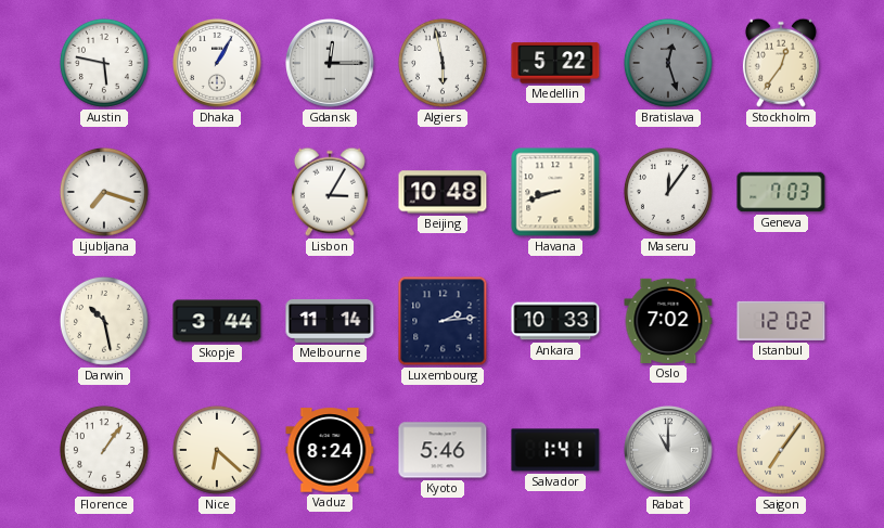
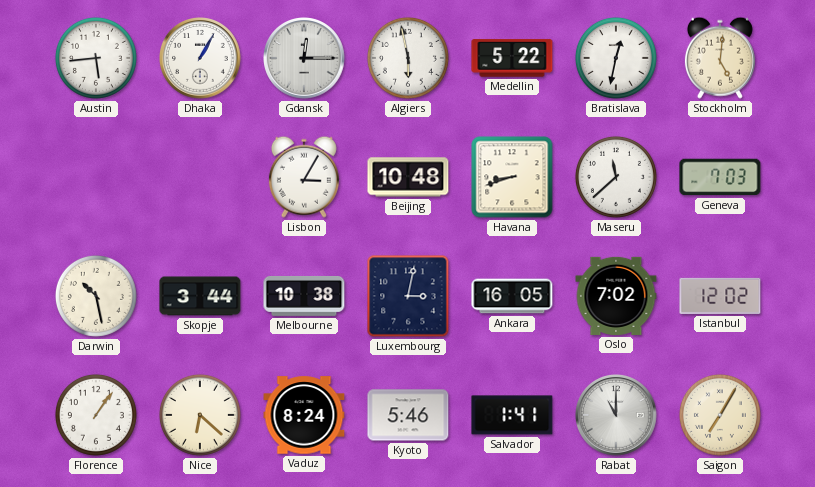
Austin: 5:47 -> 5:44
Bratislava: 12:27 -> 12:32
Bratislava dial: grey -> white
Stockholm: 12:36 -> 5:01
Ljubljana: 7:18 -> none
Maseru: 12:06 -> 11:38
Melbourne: 11:14 -> 10:38
Luxembourg: 2:14 -> 3:02
Ankara: 10:33 -> 16:05
Saigon: 7:06 -> 7:05
